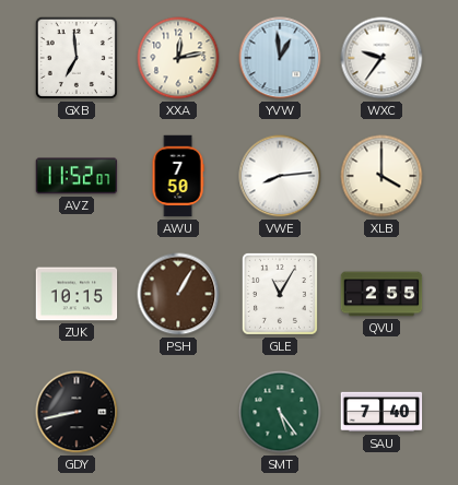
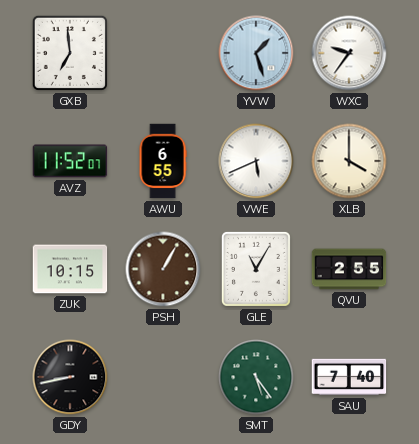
XXA: 12:13 -> none
YVW: 12:59 -> 1:27
AWU: 7:50 -> 6:55
VWE: 8:14 -> 5:41
